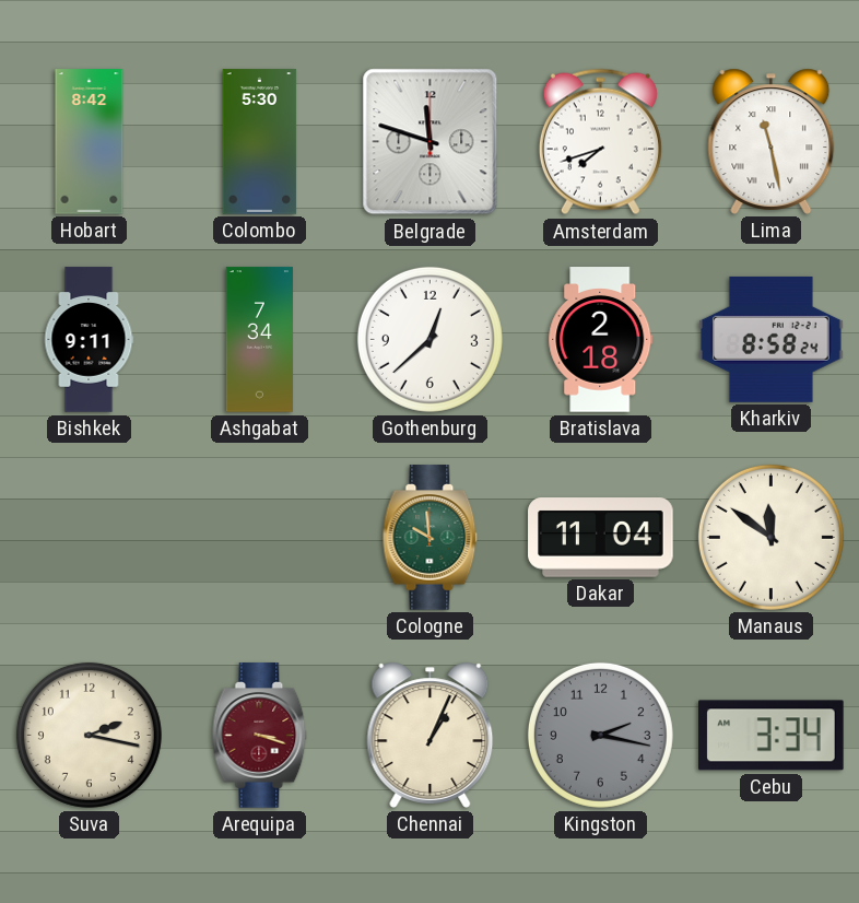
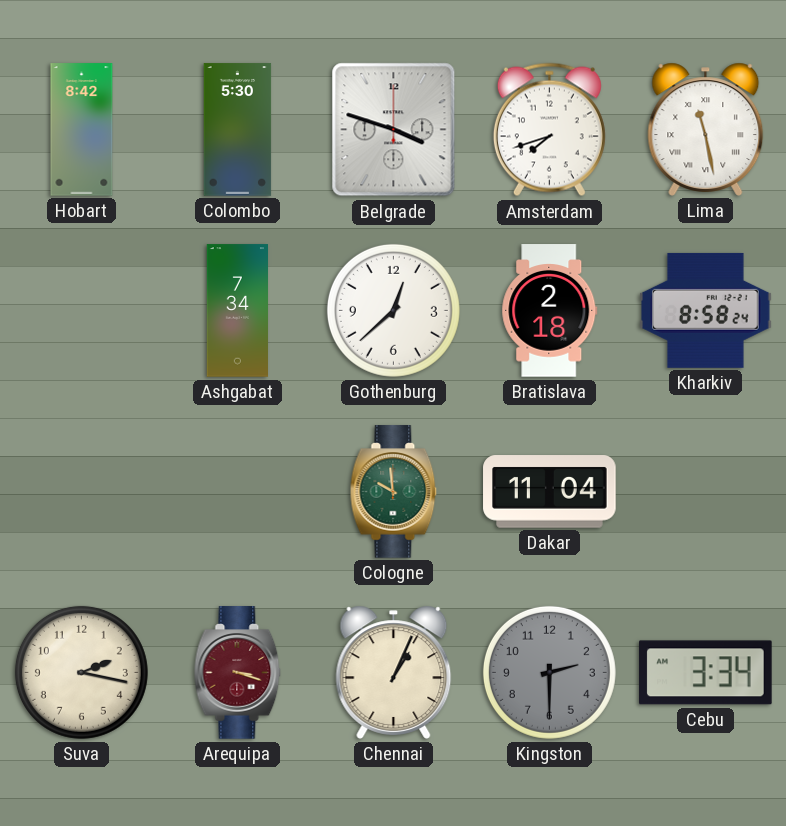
Belgrade: 11:48 -> 3:48
Bishkek: 9:11 -> none
Manaus: 11:51 -> none
Kingston: 2:17 -> 2:30
